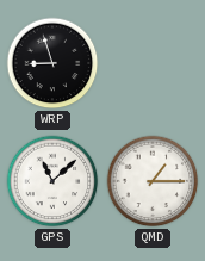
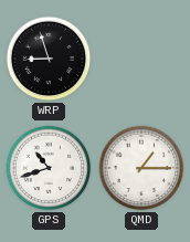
GPS: 11:08 -> 10:42
